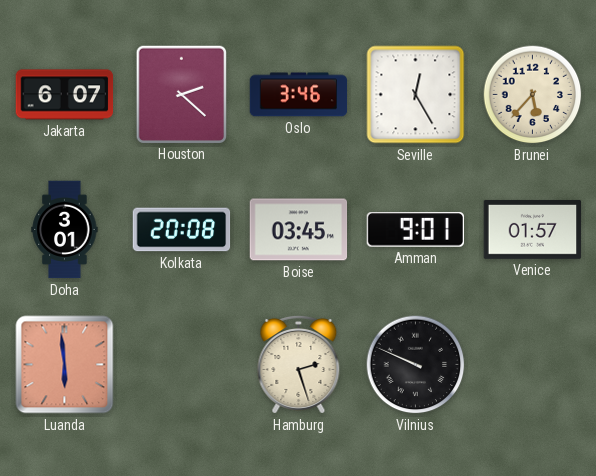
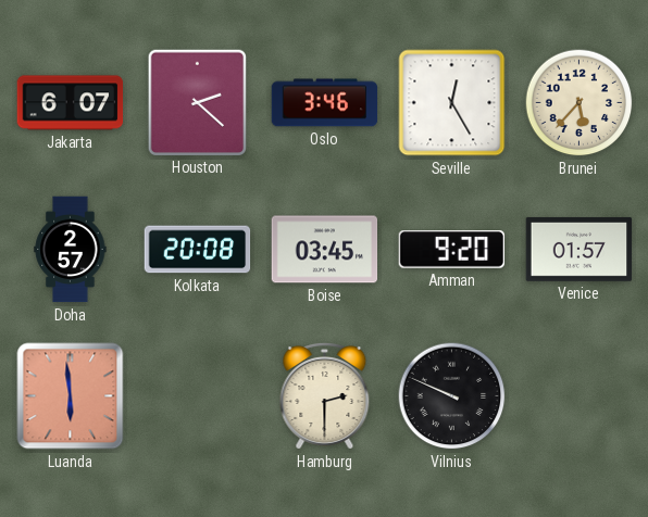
Doha: 3:01 -> 2:57
Amman: 9:01 -> 9:20
Hamburg: 2:27 -> 2:30
